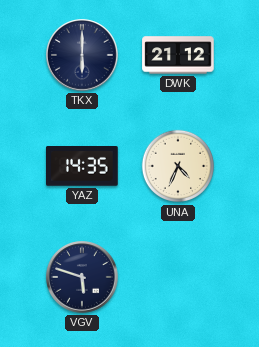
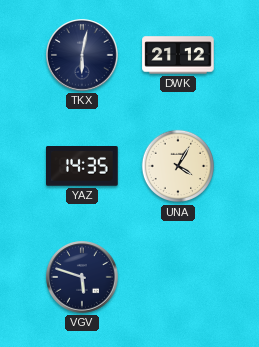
TKX: 6:00 -> 6:02
UNA: 4:34 -> 4:05
